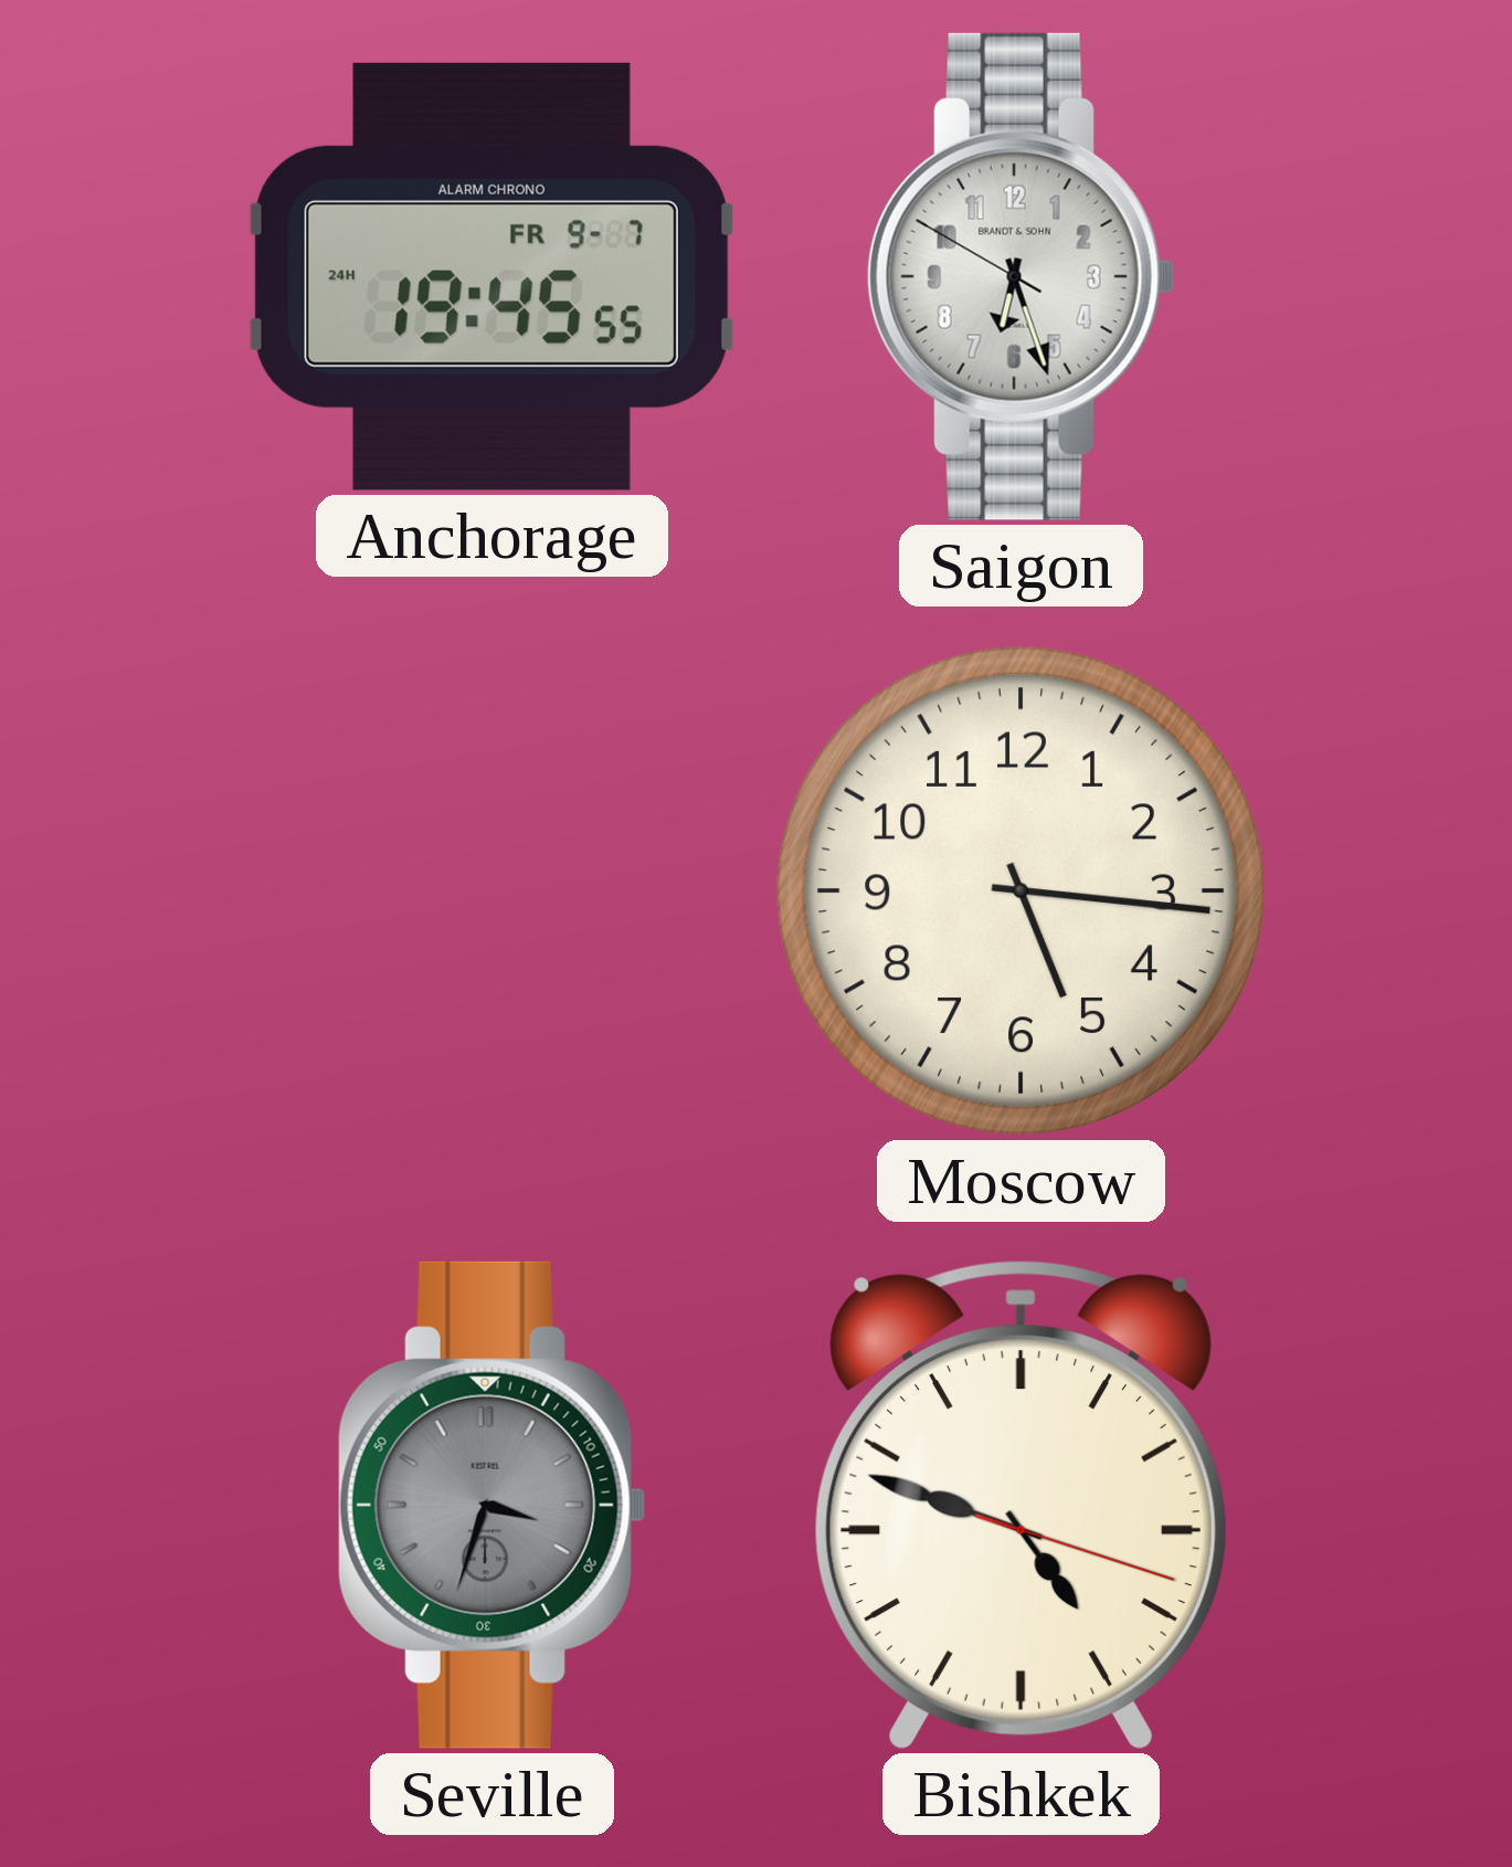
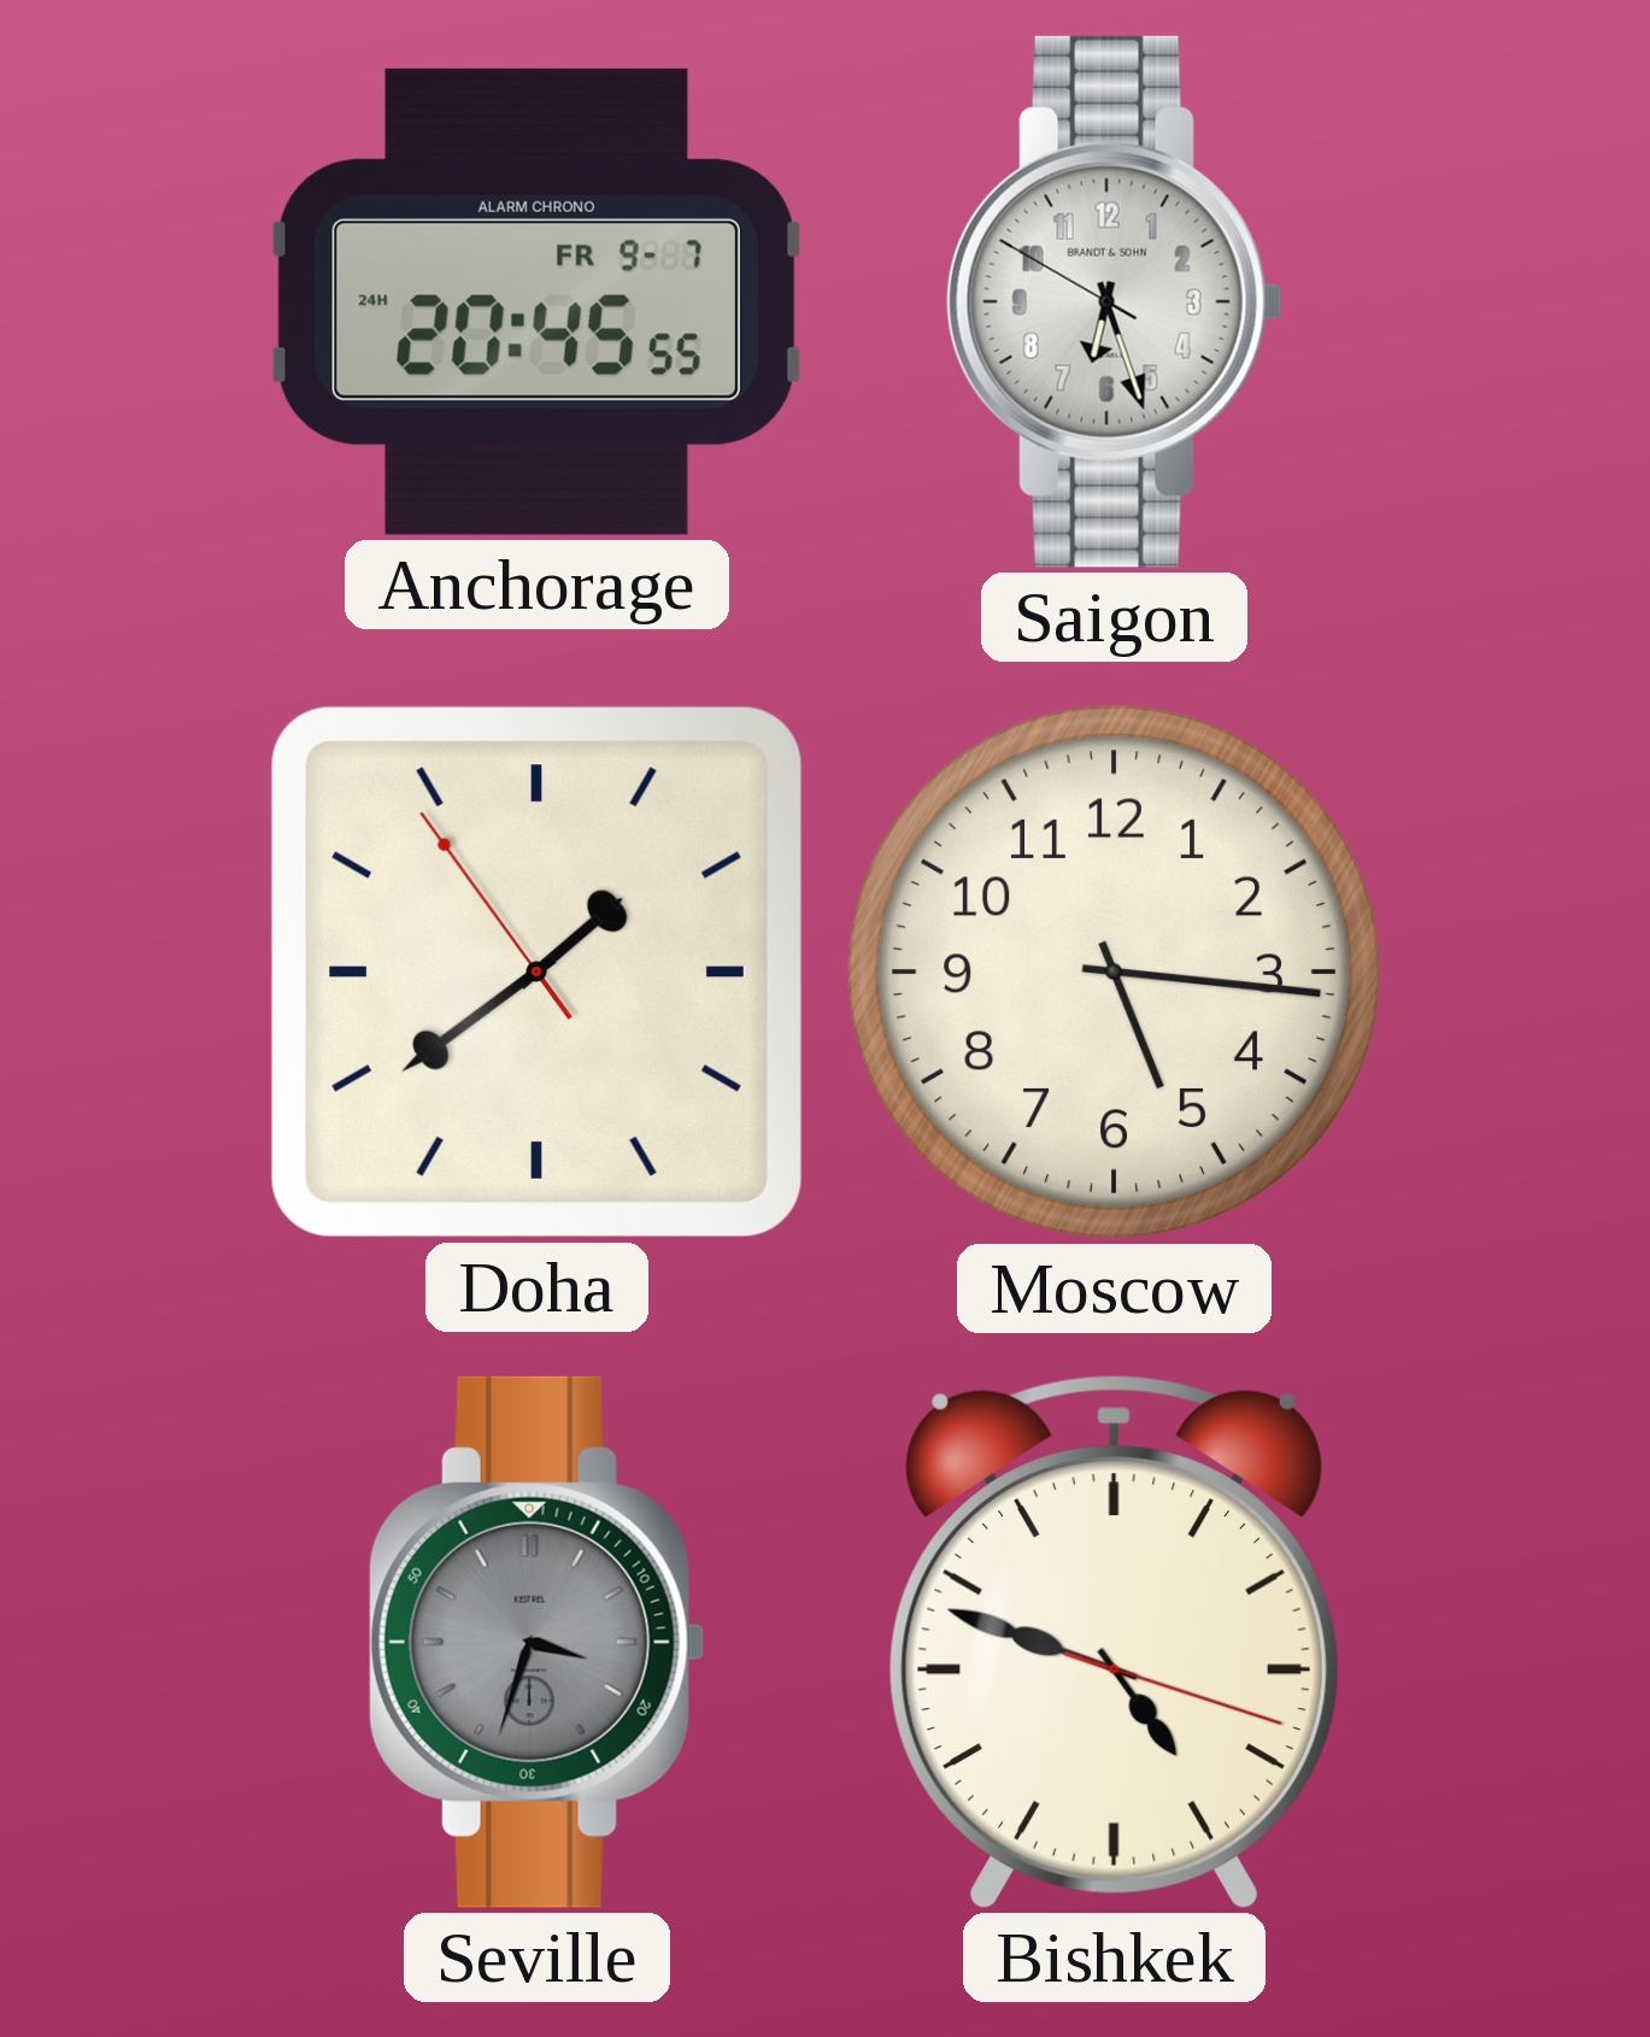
Anchorage: 19:45 -> 20:45
Doha: none -> 1:38
